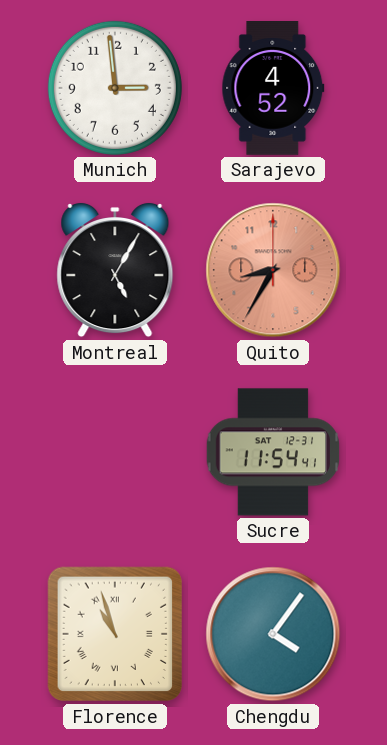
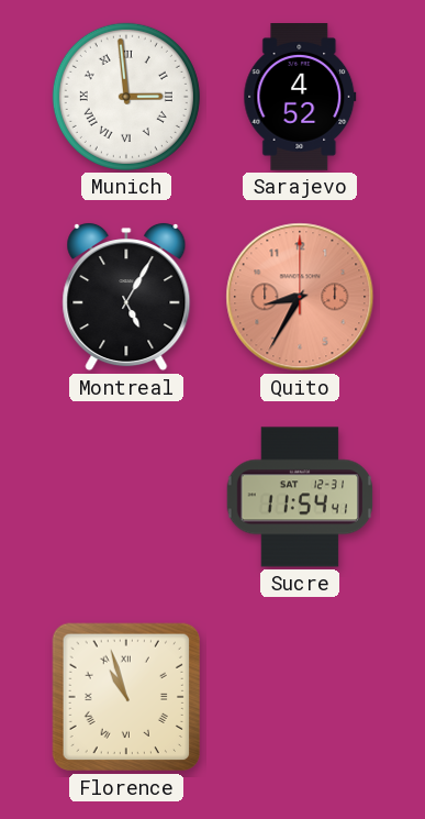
Munich numerals: Arabic -> Roman
Chengdu: 4:06 -> none
